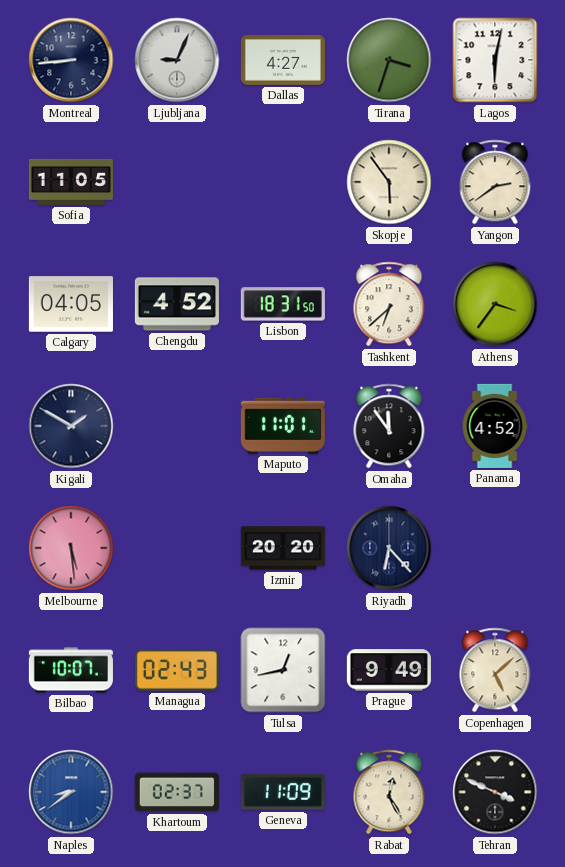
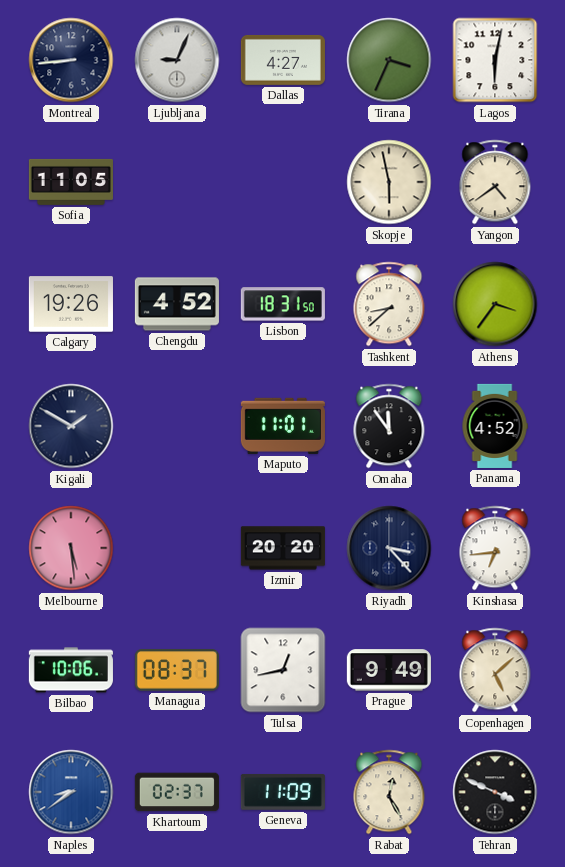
Tirana: 3:33 -> 3:34
Skopje: 5:54 -> 5:58
Yangon: 2:39 -> 4:39
Calgary: 04:05 -> 19:26
Tashkent: 6:38 -> 8:38
Riyadh: 6:23 -> 3:23
Kinshasa: none -> 6:44
Bilbao: 10:07 -> 10:06
Managua: 02:43 -> 08:37
